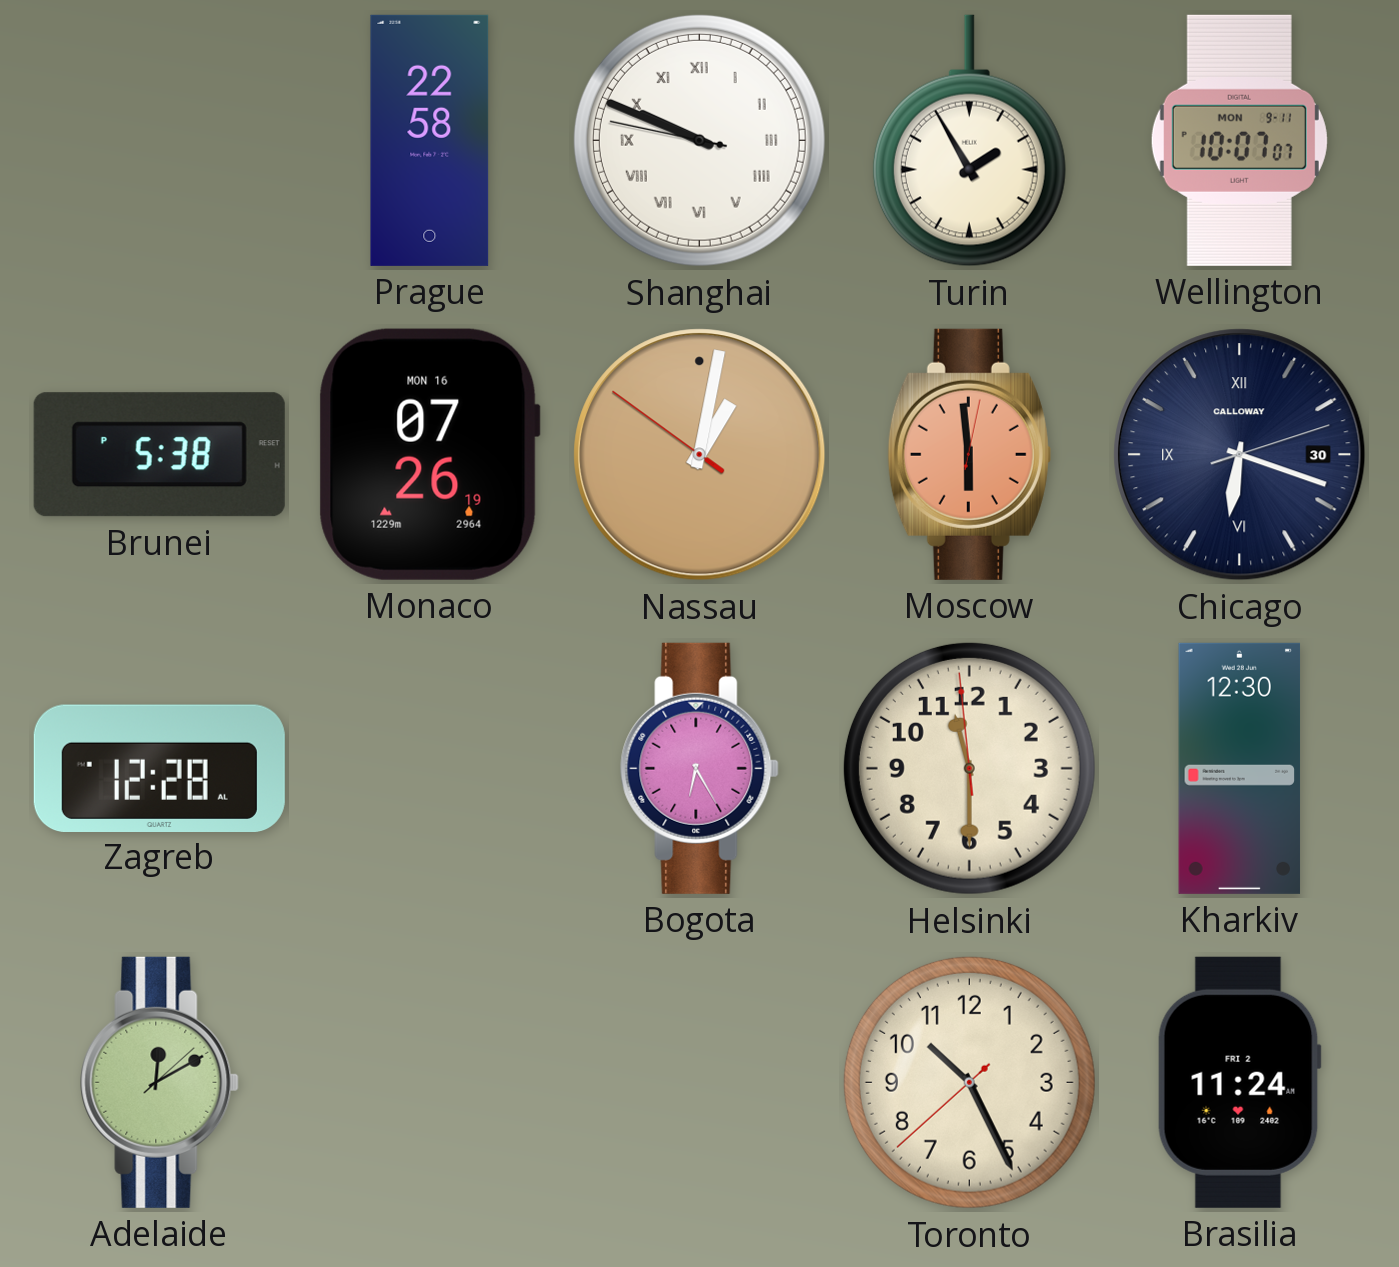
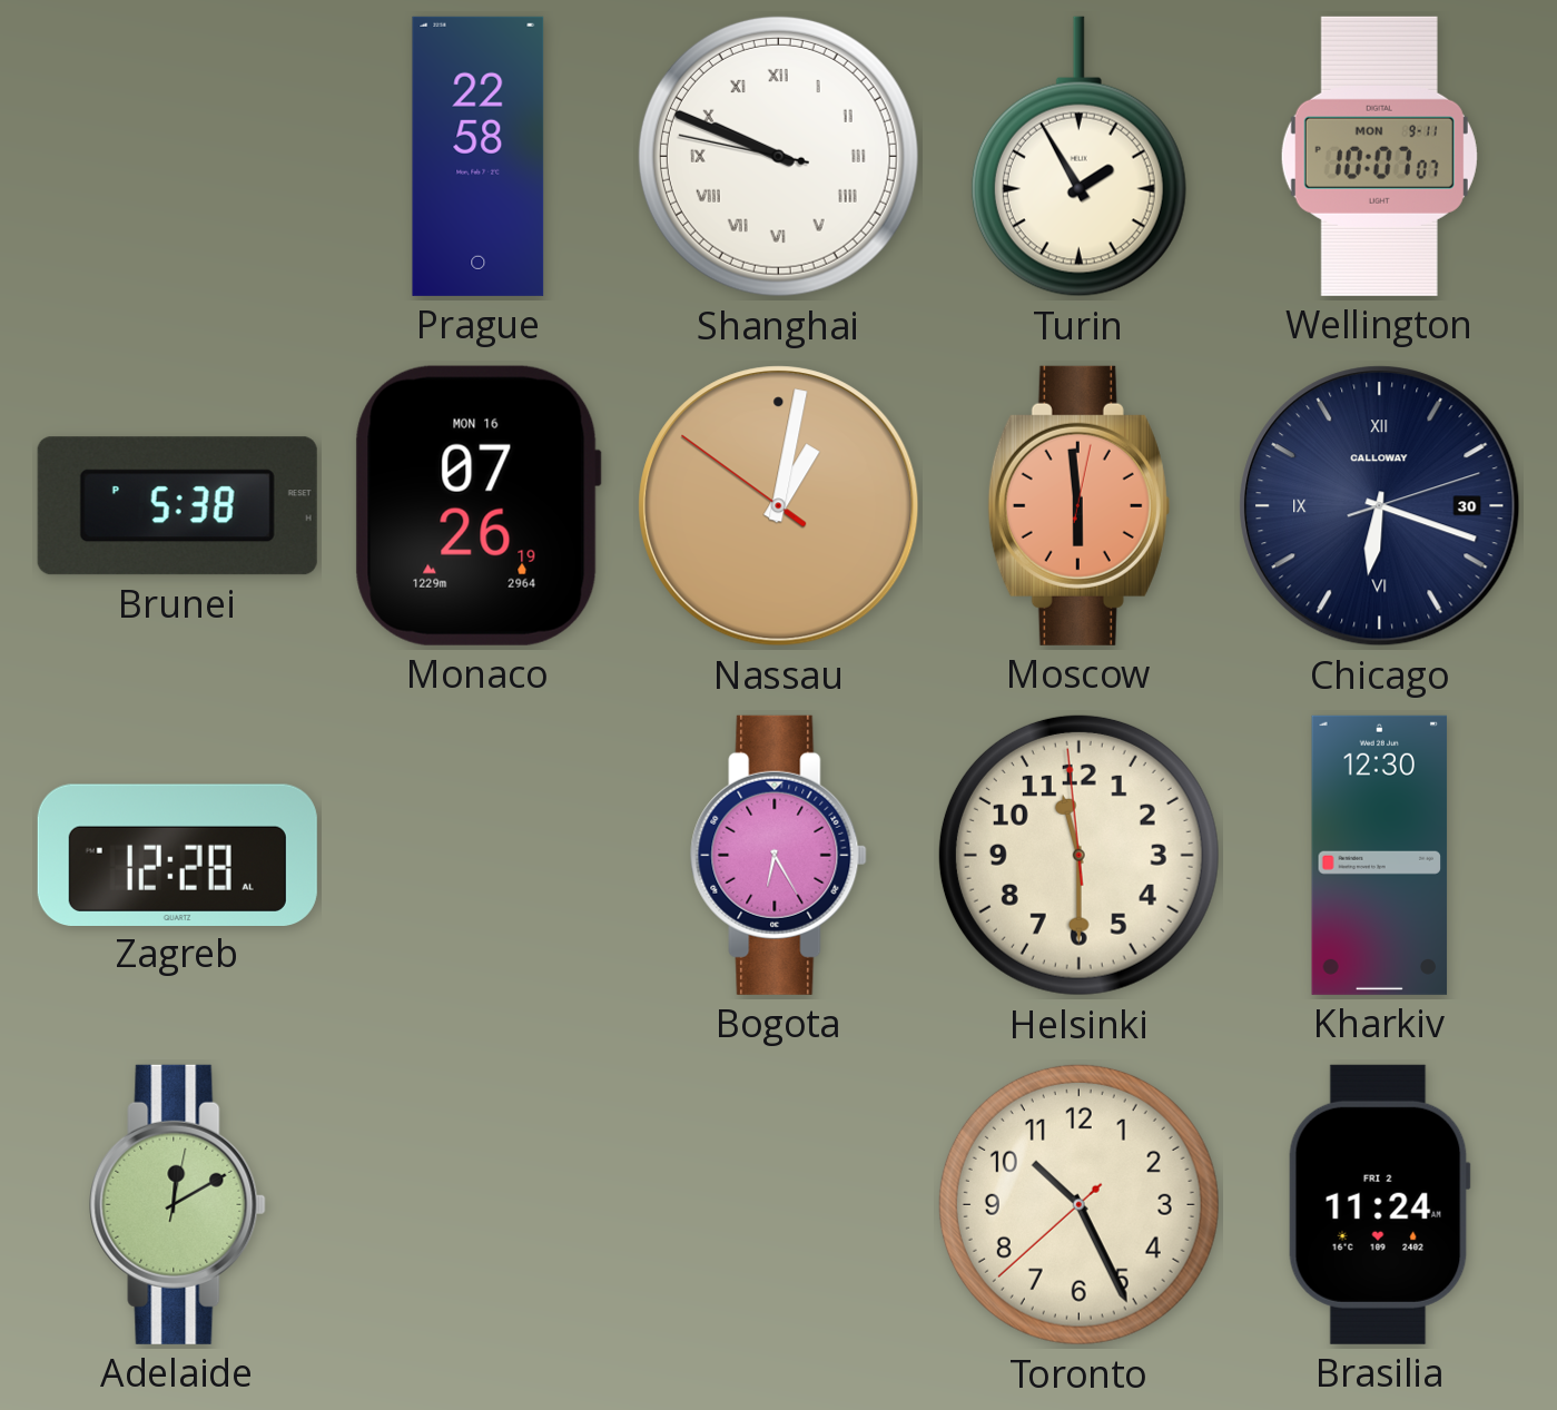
Adelaide: 12:10:08 -> 12:10:02
